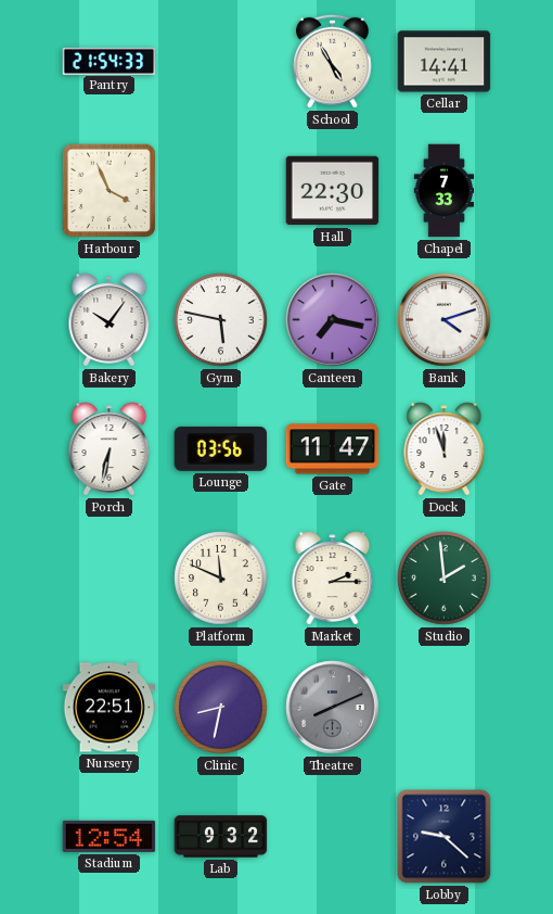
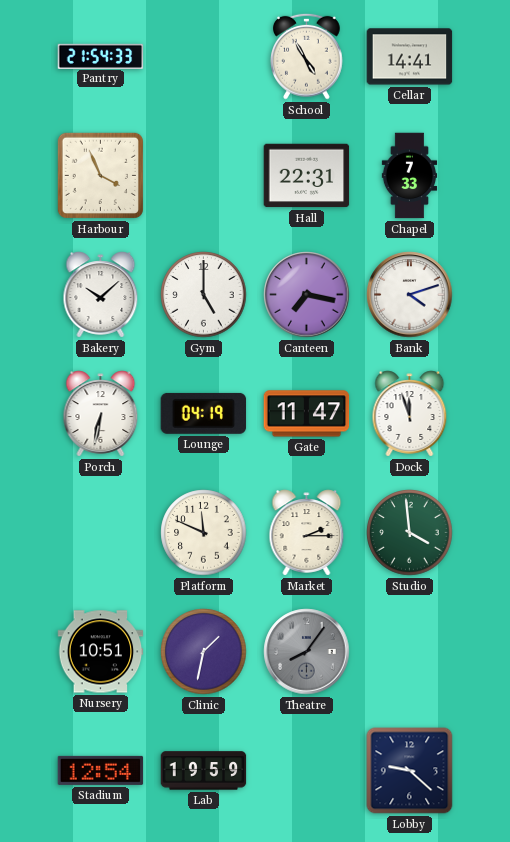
Hall: 22:30 -> 22:31
Bakery: 10:06 -> 10:08
Gym: 5:47 -> 5:00
Lounge: 03:56 -> 04:19
Studio: 1:59 -> 3:59
Nursery: 22:51 -> 10:51
Clinic: 8:32 -> 1:32
Theatre: 8:11 -> 8:06
Lab: 9:32 -> 19:59
